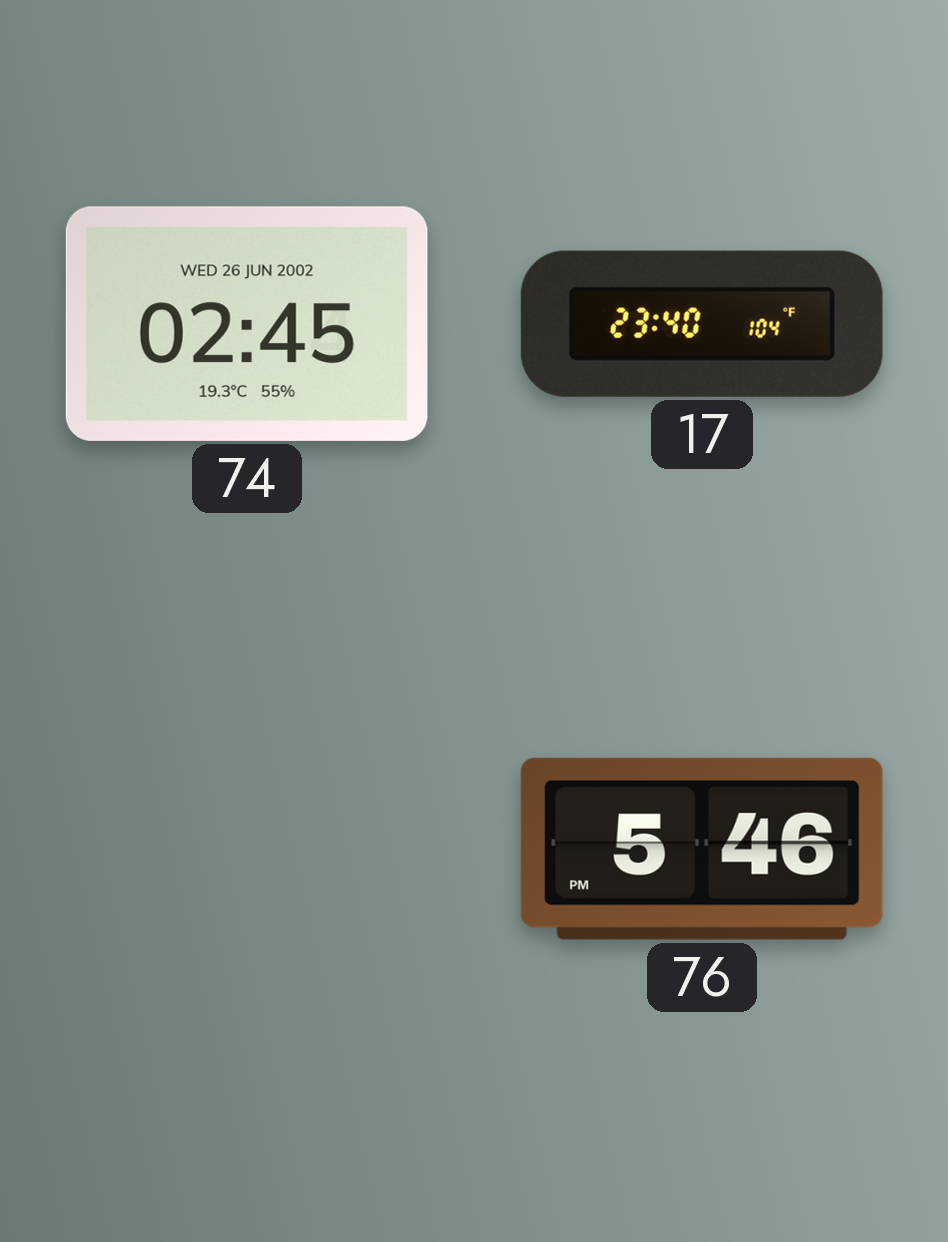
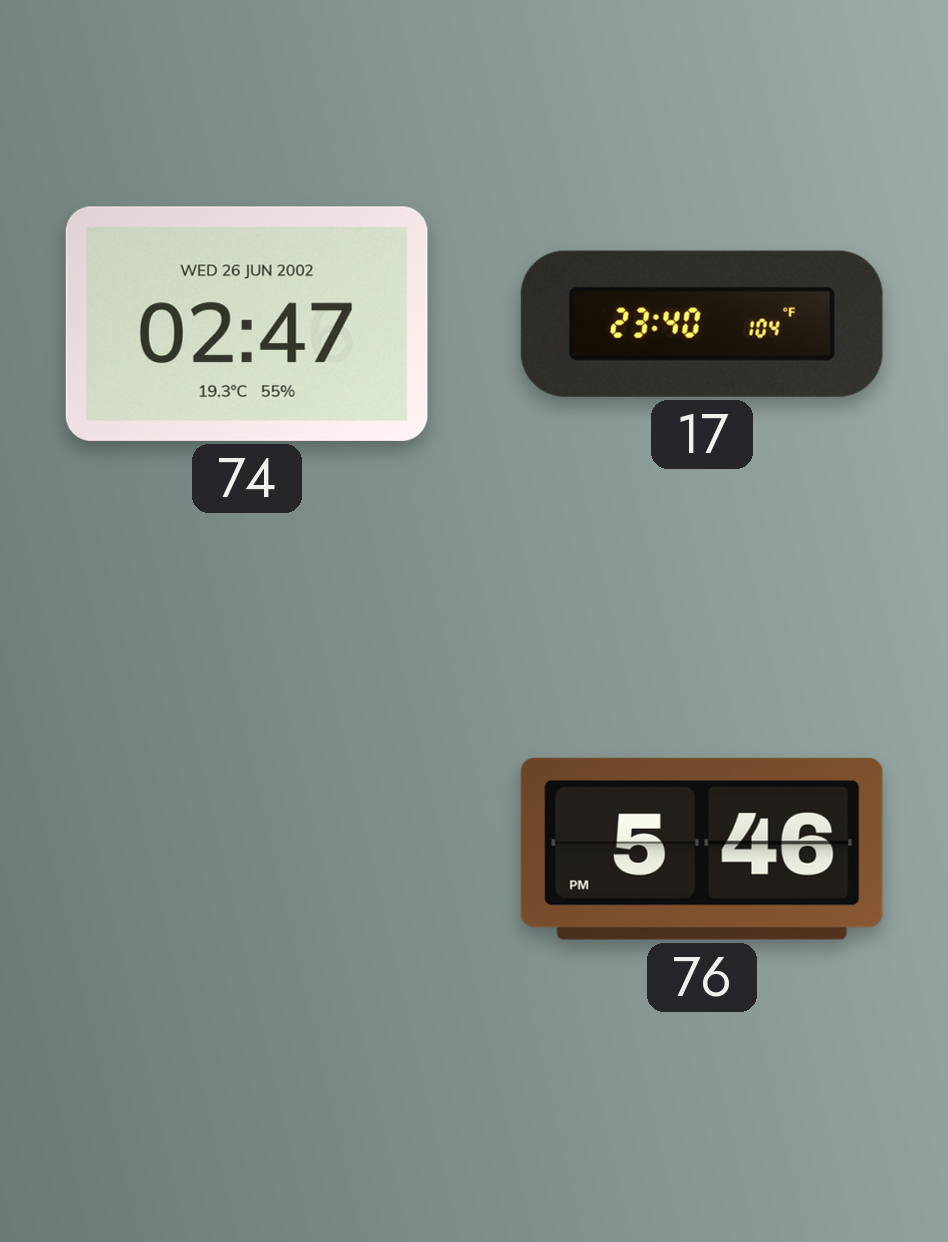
74: 02:45 -> 02:47
